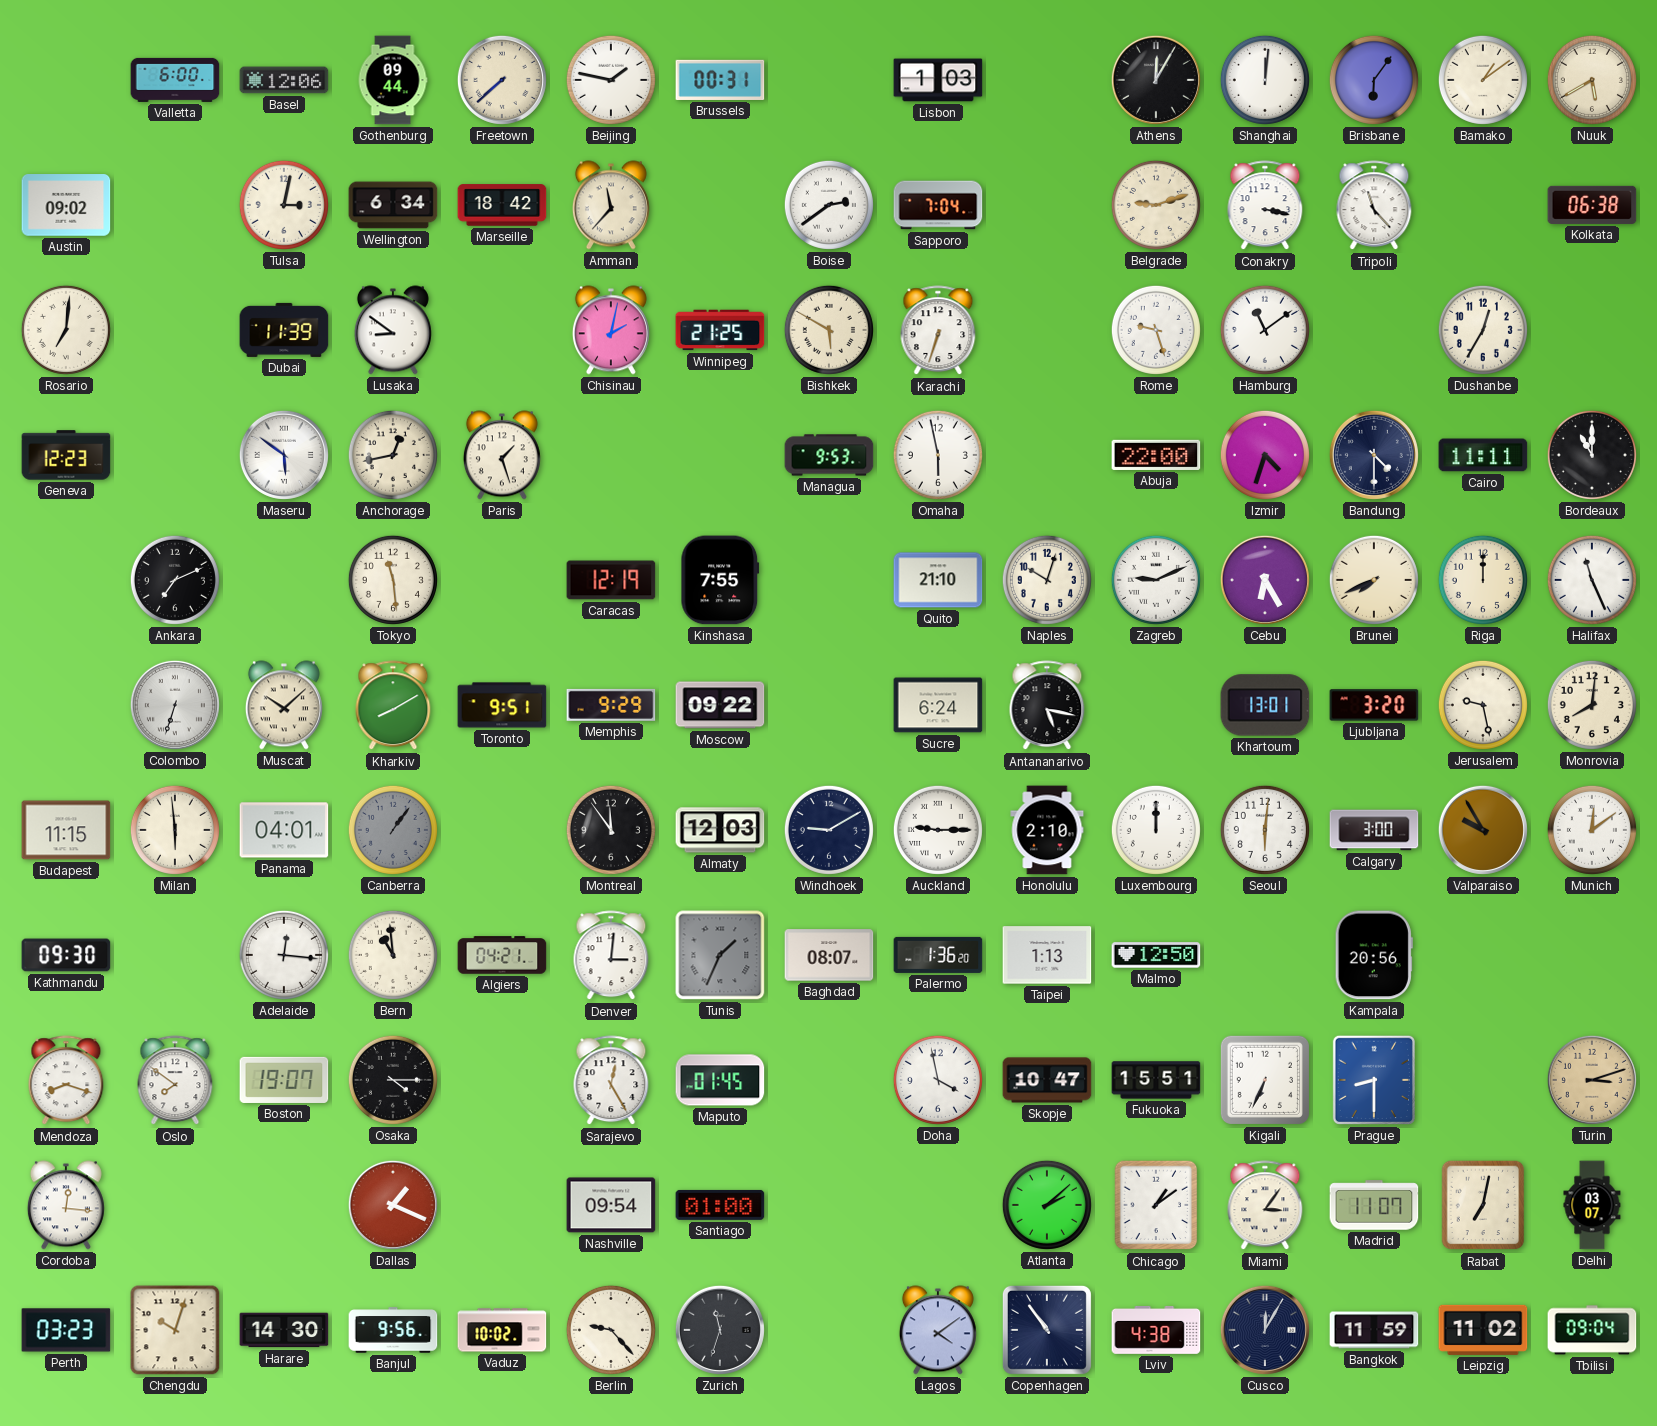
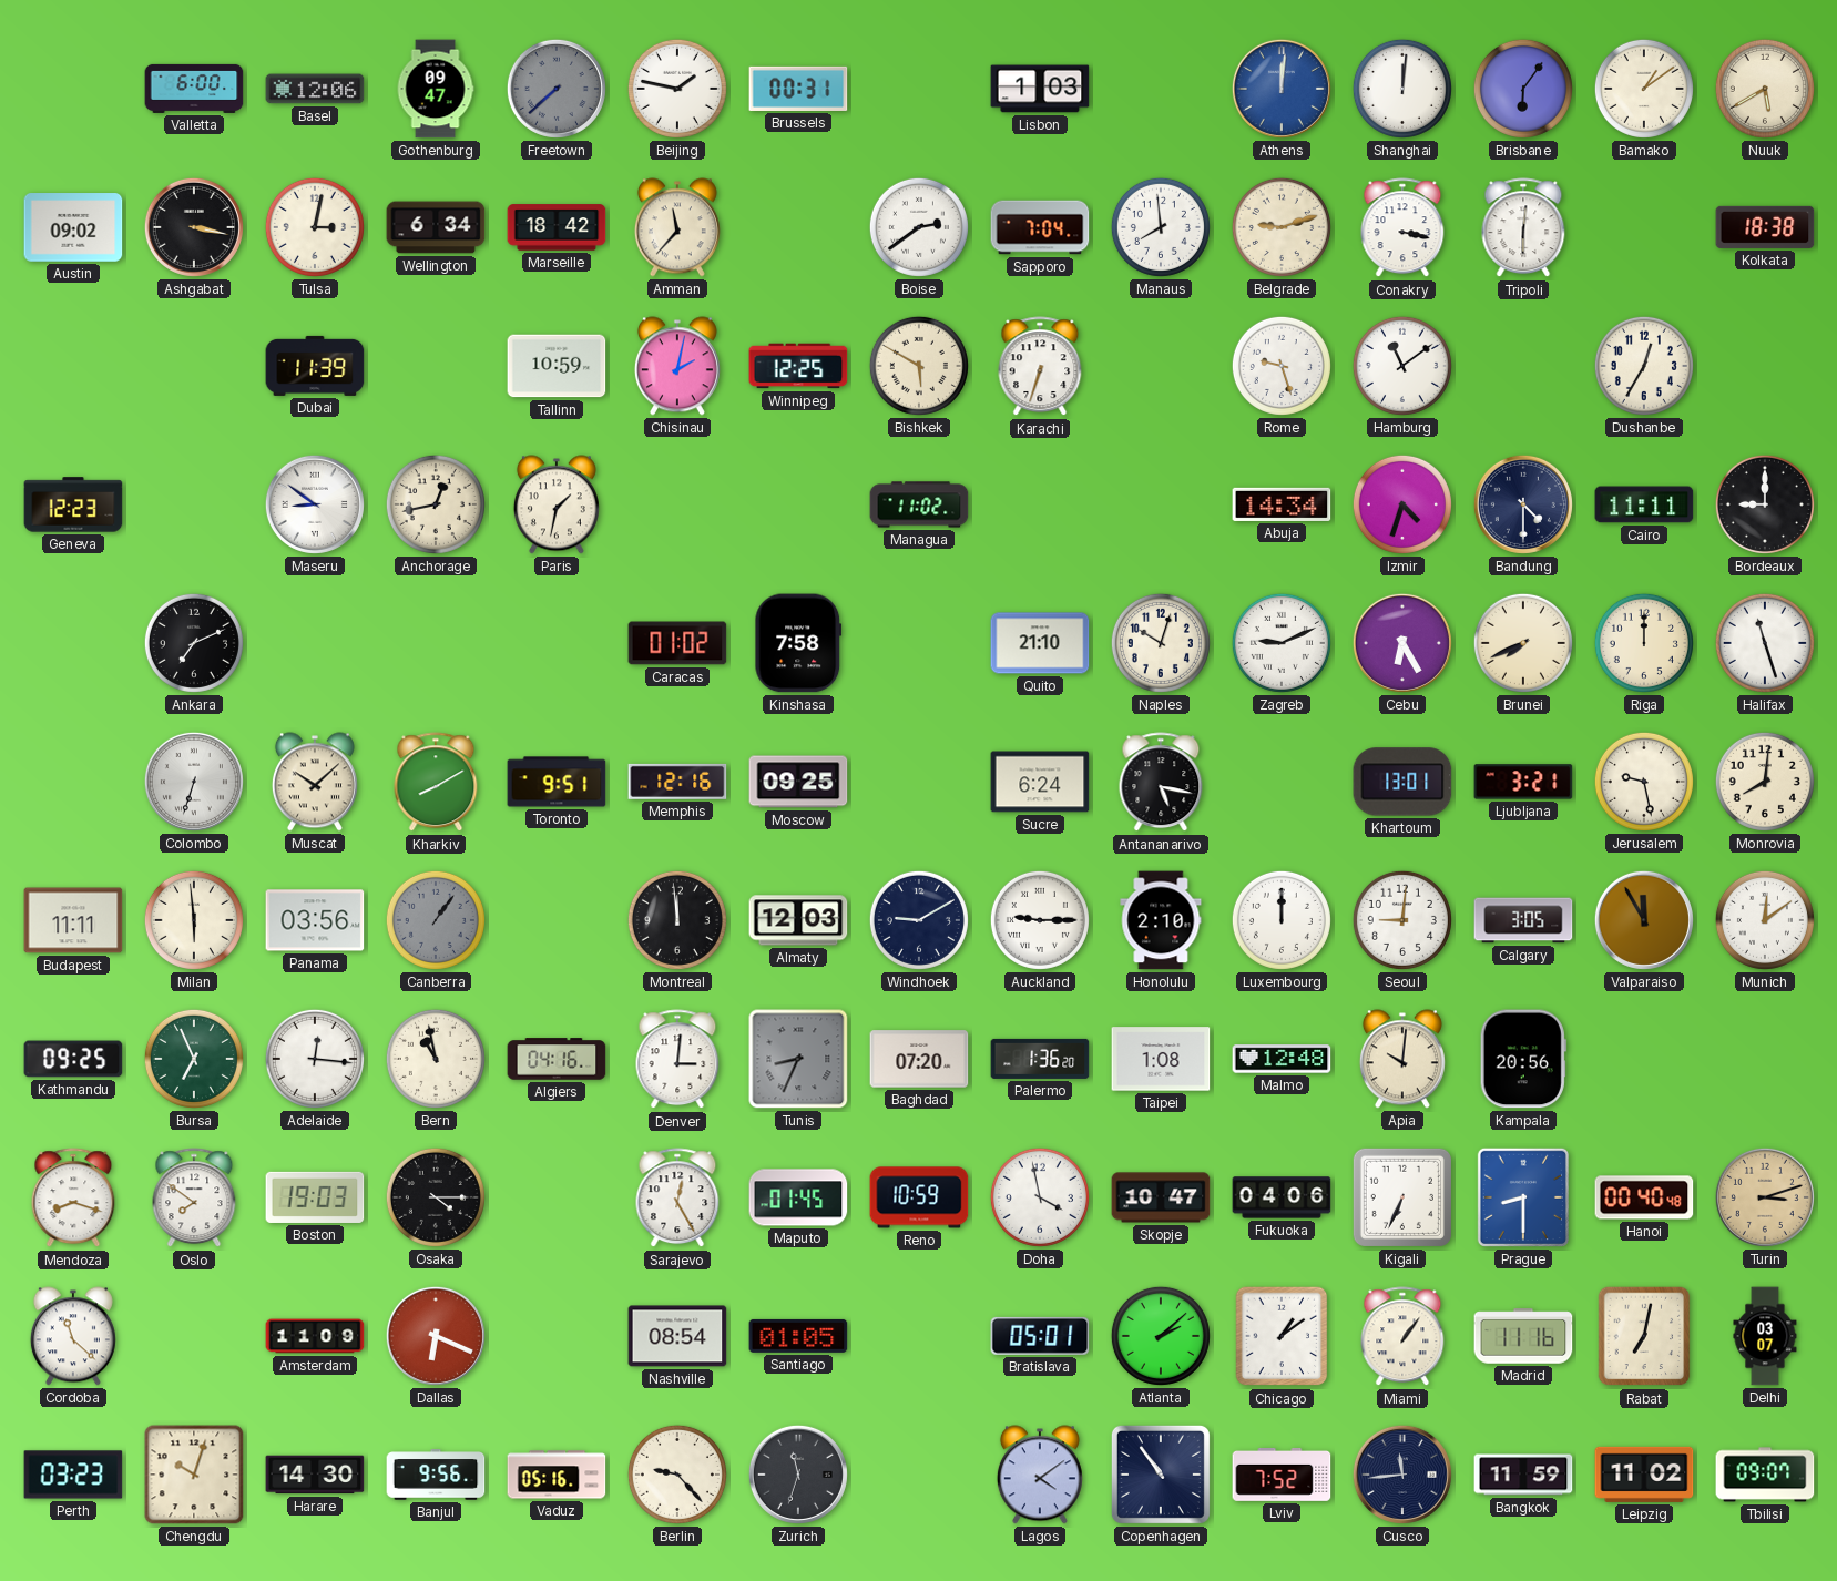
Gothenburg: 09:44 -> 09:47
Freetown dial: cream -> grey
Athens: 12:05 -> 12:01
Athens dial: black -> blue
Ashgabat: none -> 3:17
Manaus: none -> 7:59
Tripoli: 11:23 -> 6:01
Kolkata: 06:38 -> 18:38
Rosario: 7:01 -> none
Lusaka: 8:51 -> none
Tallinn: none -> 10:59
Winnipeg: 21:25 -> 12:25
Maseru: 5:51 -> 8:51
Paris: 1:27 -> 1:32
Managua: 9:53 -> 11:02
Omaha: 5:58 -> none
Abuja: 22:00 -> 14:34
Bordeaux: 11:00 -> 9:00
Tokyo: 11:29 -> none
Caracas: 12:19 -> 01:02
Kinshasa: 7:55 -> 7:58
Halifax: 11:26 -> 11:27
Memphis: 9:29 -> 12:16
Moscow: 09:22 -> 09:25
Ljubljana: 3:20 -> 3:21
Budapest: 11:15 -> 11:11
Panama: 04:01 -> 03:56
Montreal: 11:54 -> 11:59
Seoul: 6:01 -> 9:01
Calgary: 3:00 -> 3:05
Valparaiso: 9:55 -> 11:55
Kathmandu: 09:30 -> 09:25
Bursa: none -> 6:56
Bern: 10:59 -> 10:58
Algiers: 04:21 -> 04:16
Tunis: 1:34 -> 8:34
Baghdad: 08:07 -> 07:20
Taipei: 1:13 -> 1:08
Malmo: 12:50 -> 12:48
Apia: none -> 10:01
Boston: 19:07 -> 19:03
Reno: none -> 10:59
Fukuoka: 15:51 -> 04:06
Hanoi: none -> 00:40
Cordoba: 12:16 -> 11:22
Amsterdam: none -> 11:09
Dallas: 1:19 -> 6:19
Nashville: 09:54 -> 08:54
Santiago: 01:00 -> 01:05
Bratislava: none -> 05:01
Miami: 3:06 -> 1:06
Madrid: 11:07 -> 11:16
Vaduz: 10:02 -> 05:16
Lviv: 4:38 -> 7:52
Cusco: 12:05 -> 11:44
Tbilisi: 09:04 -> 09:07
